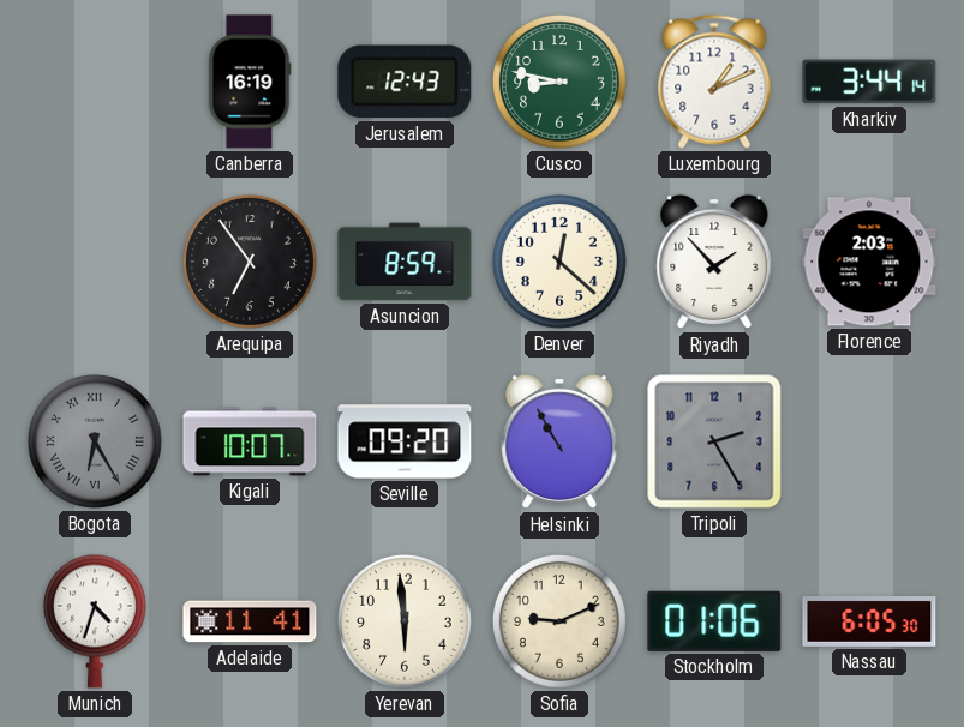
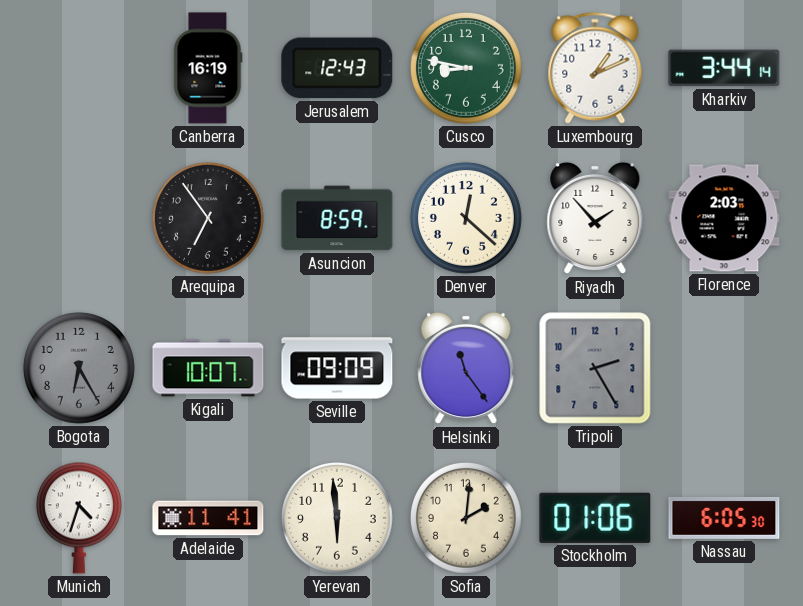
Bogota numerals: Roman -> Arabic
Seville: 09:20 -> 09:09
Helsinki: 10:55 -> 11:24
Sofia: 9:11 -> 2:01
